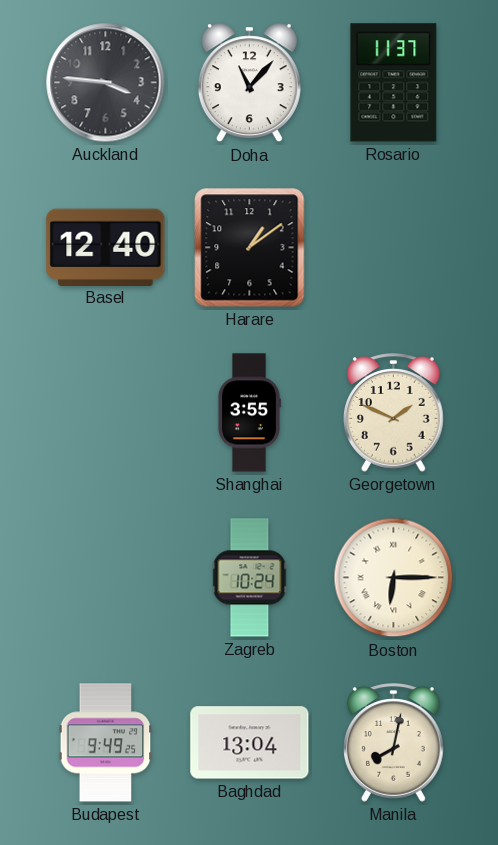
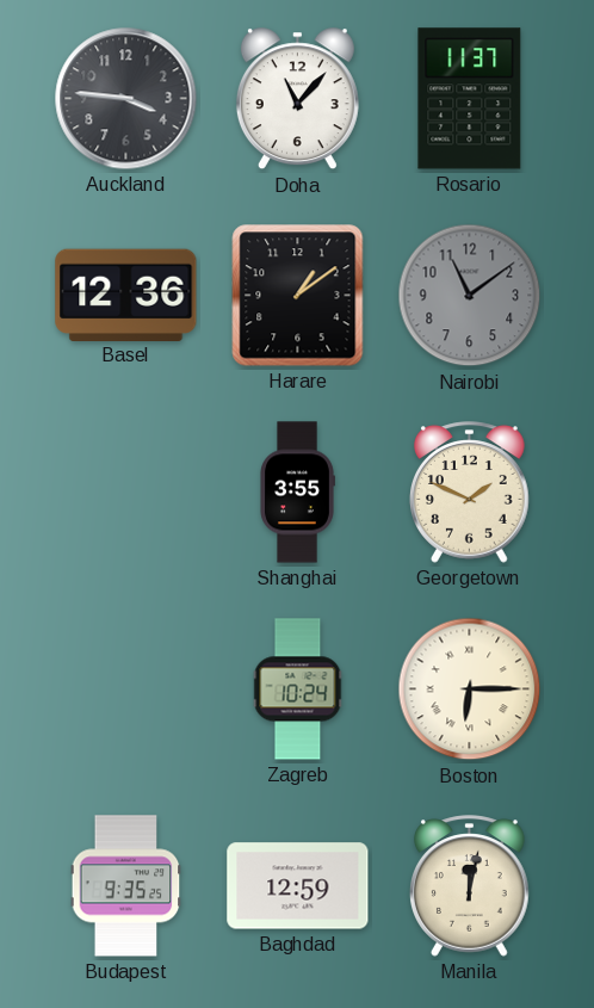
Basel: 12:40 -> 12:36
Nairobi: none -> 11:09
Budapest: 9:49 -> 9:35
Baghdad: 13:04 -> 12:59
Manila: 8:02 -> 12:02
